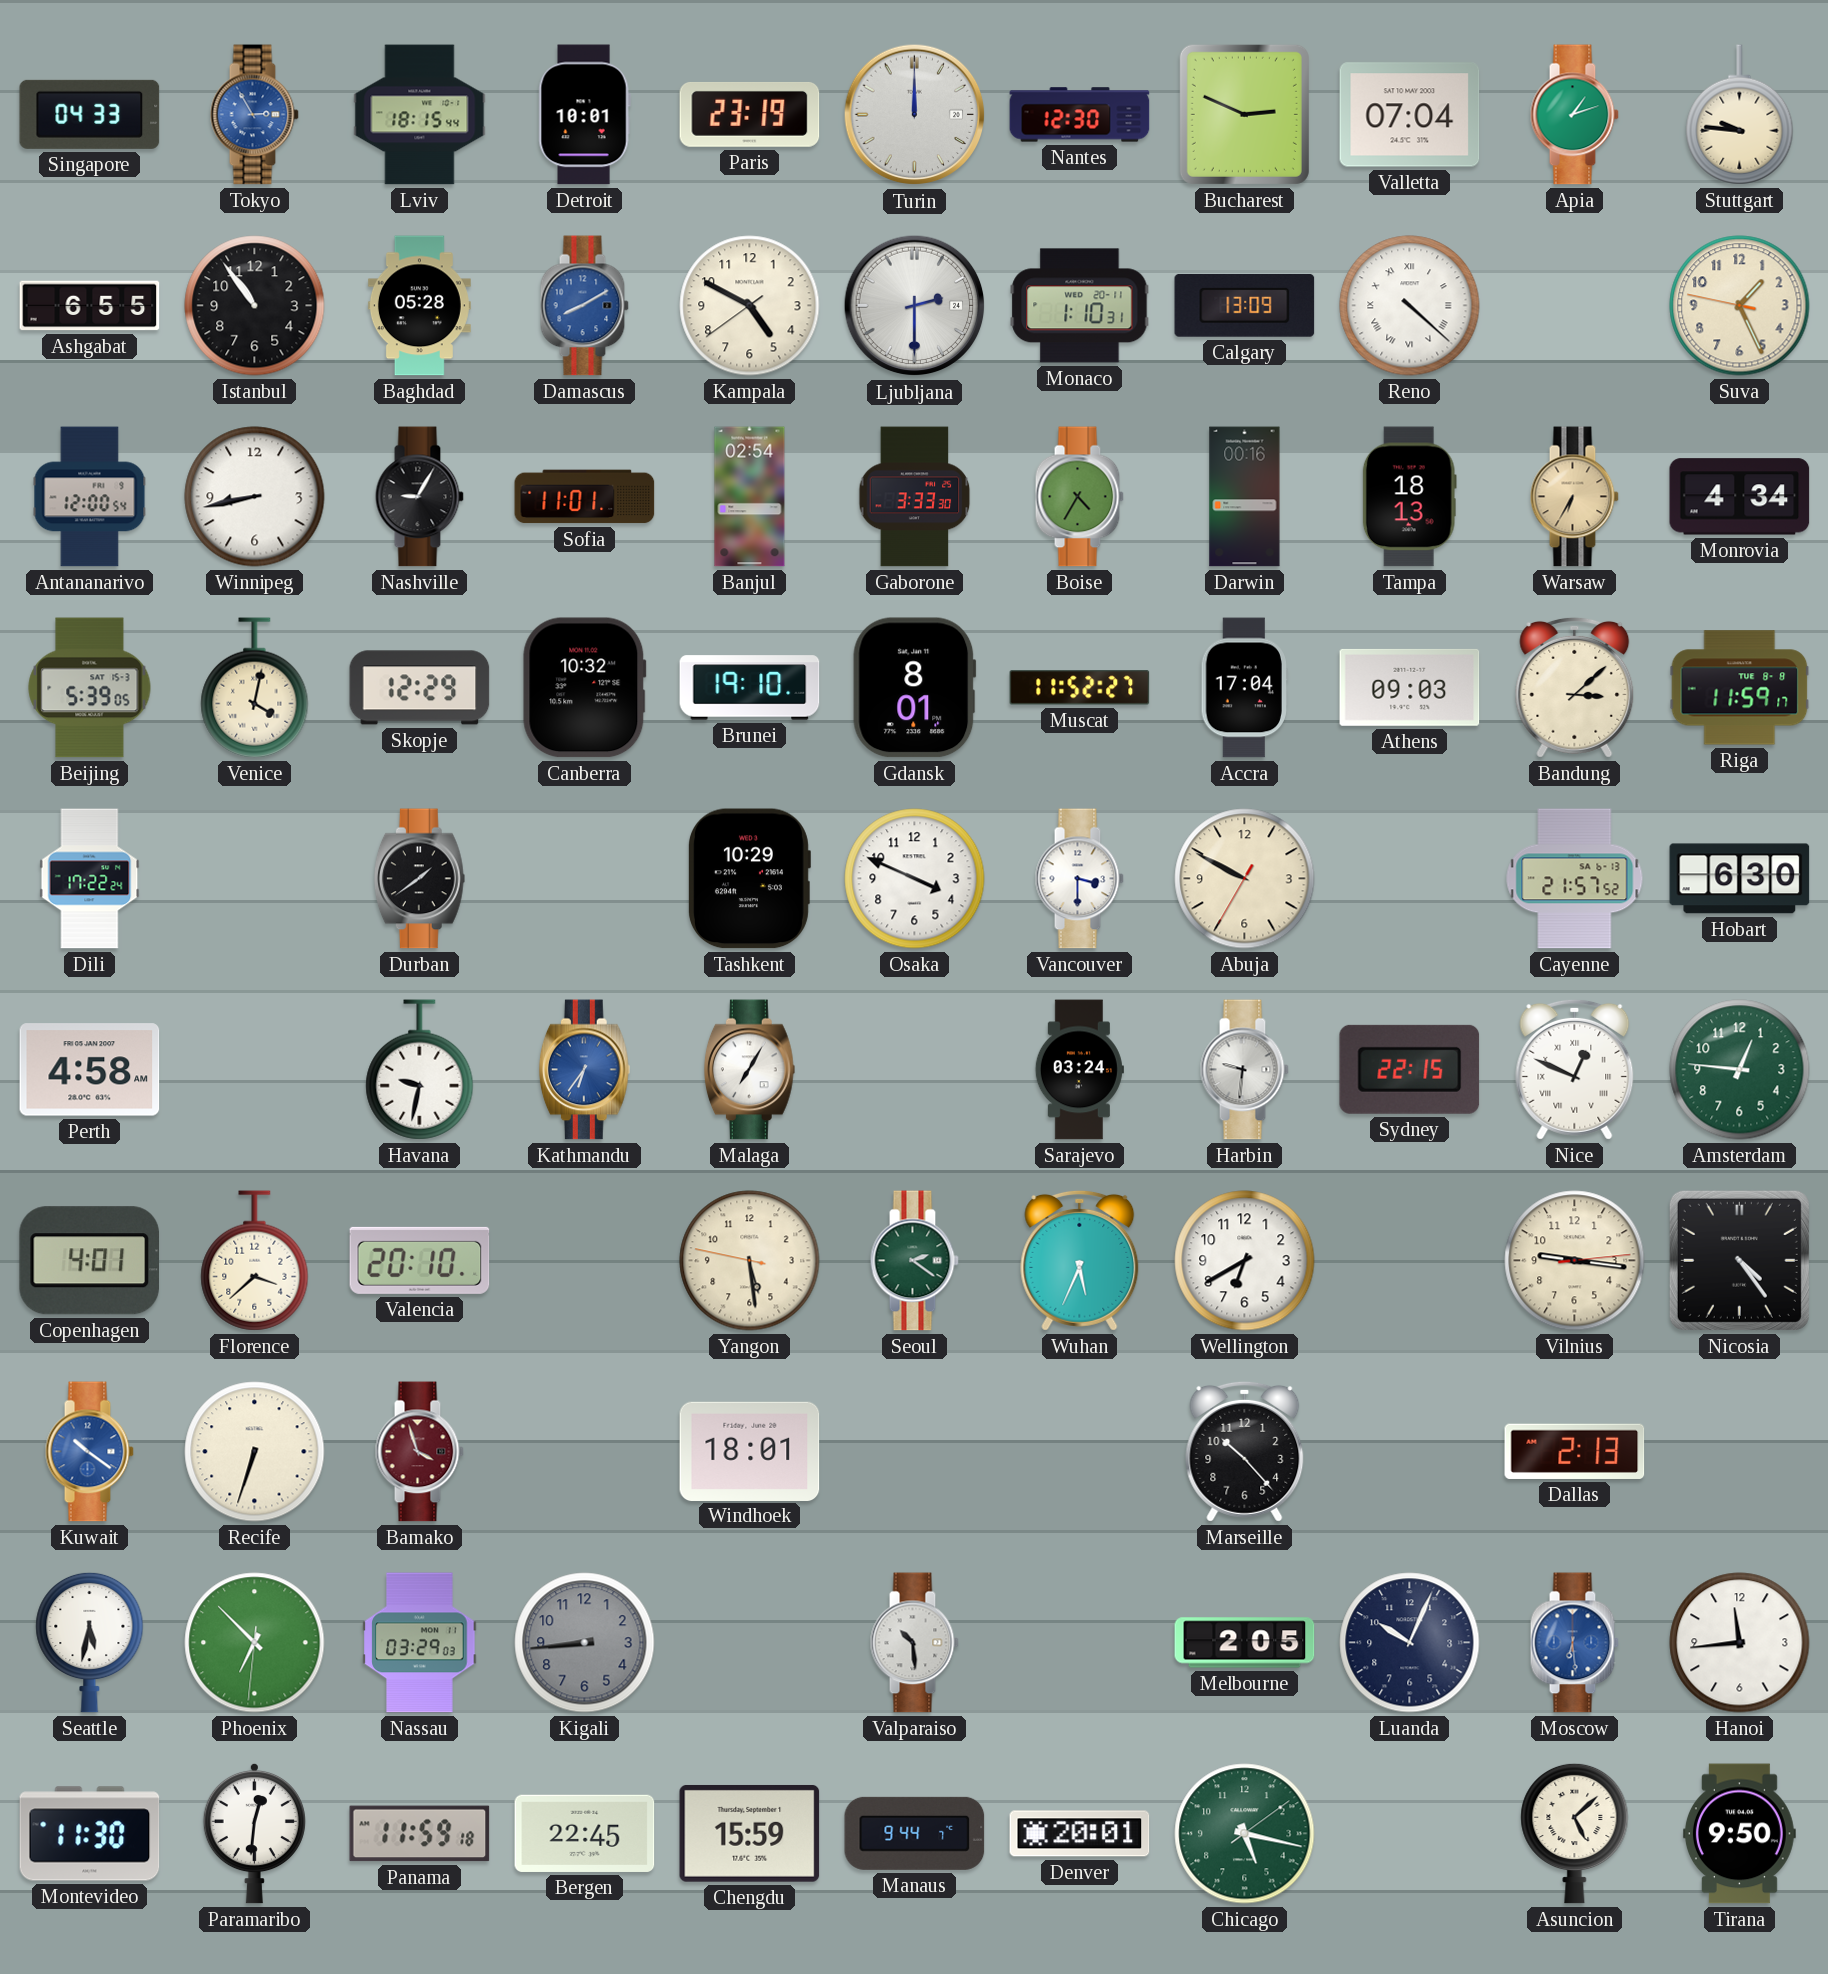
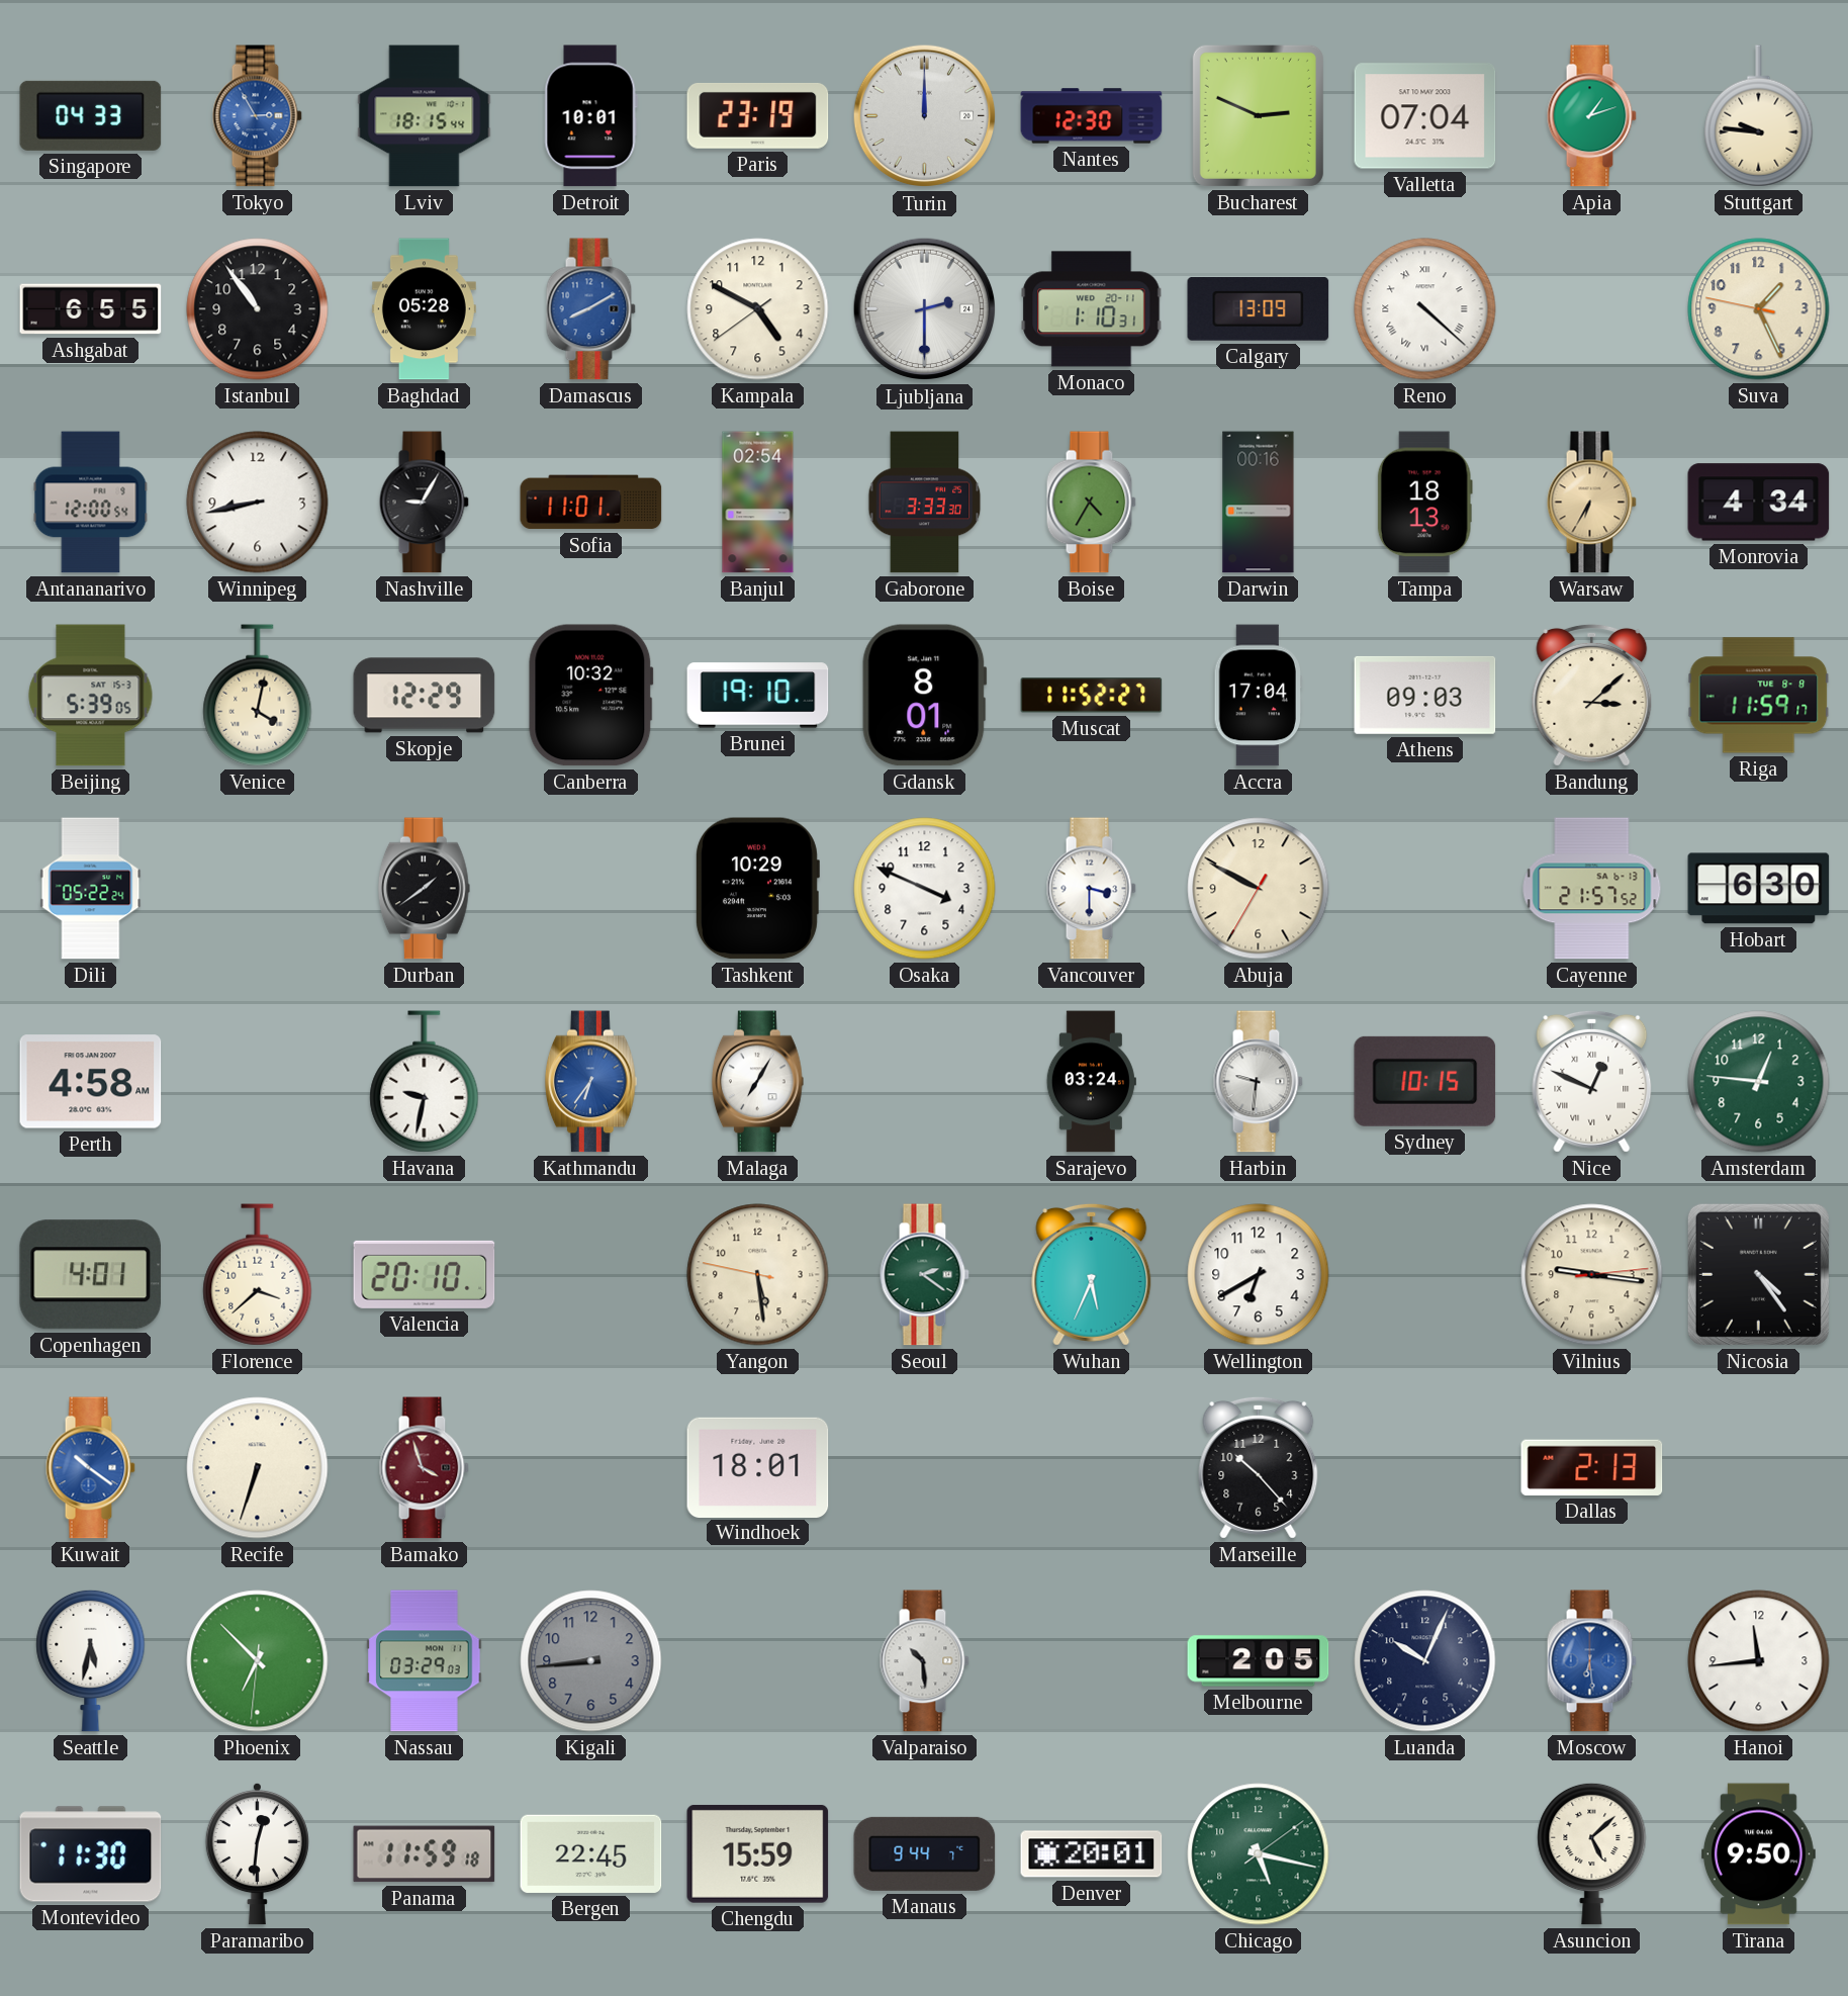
Dili: 17:22 -> 05:22
Sydney: 22:15 -> 10:15
